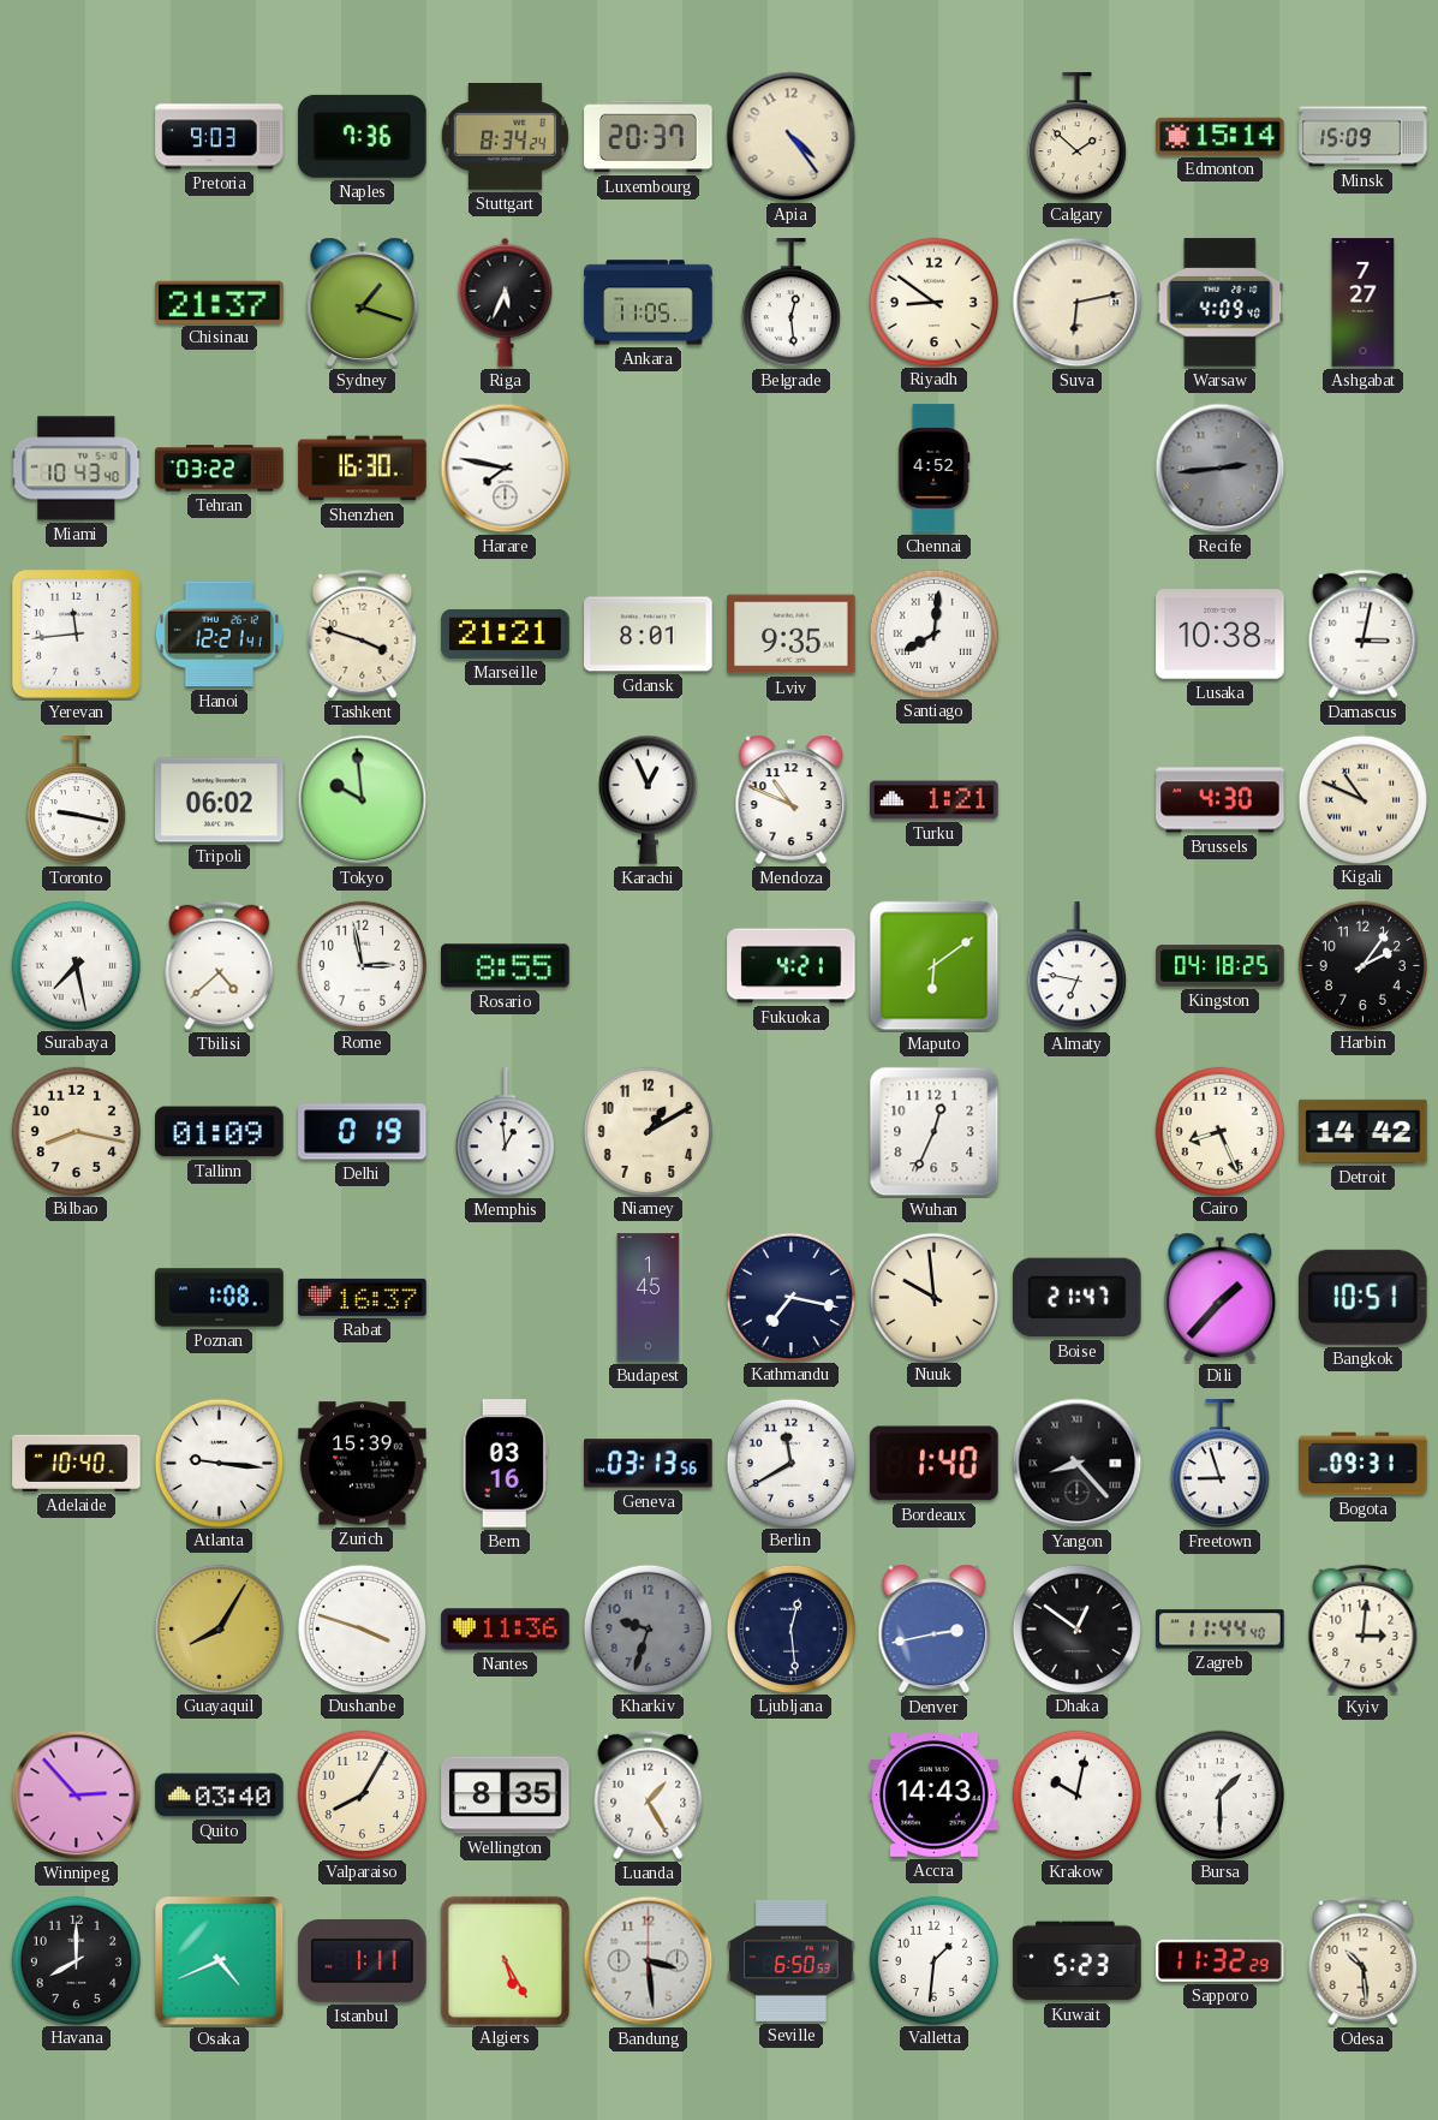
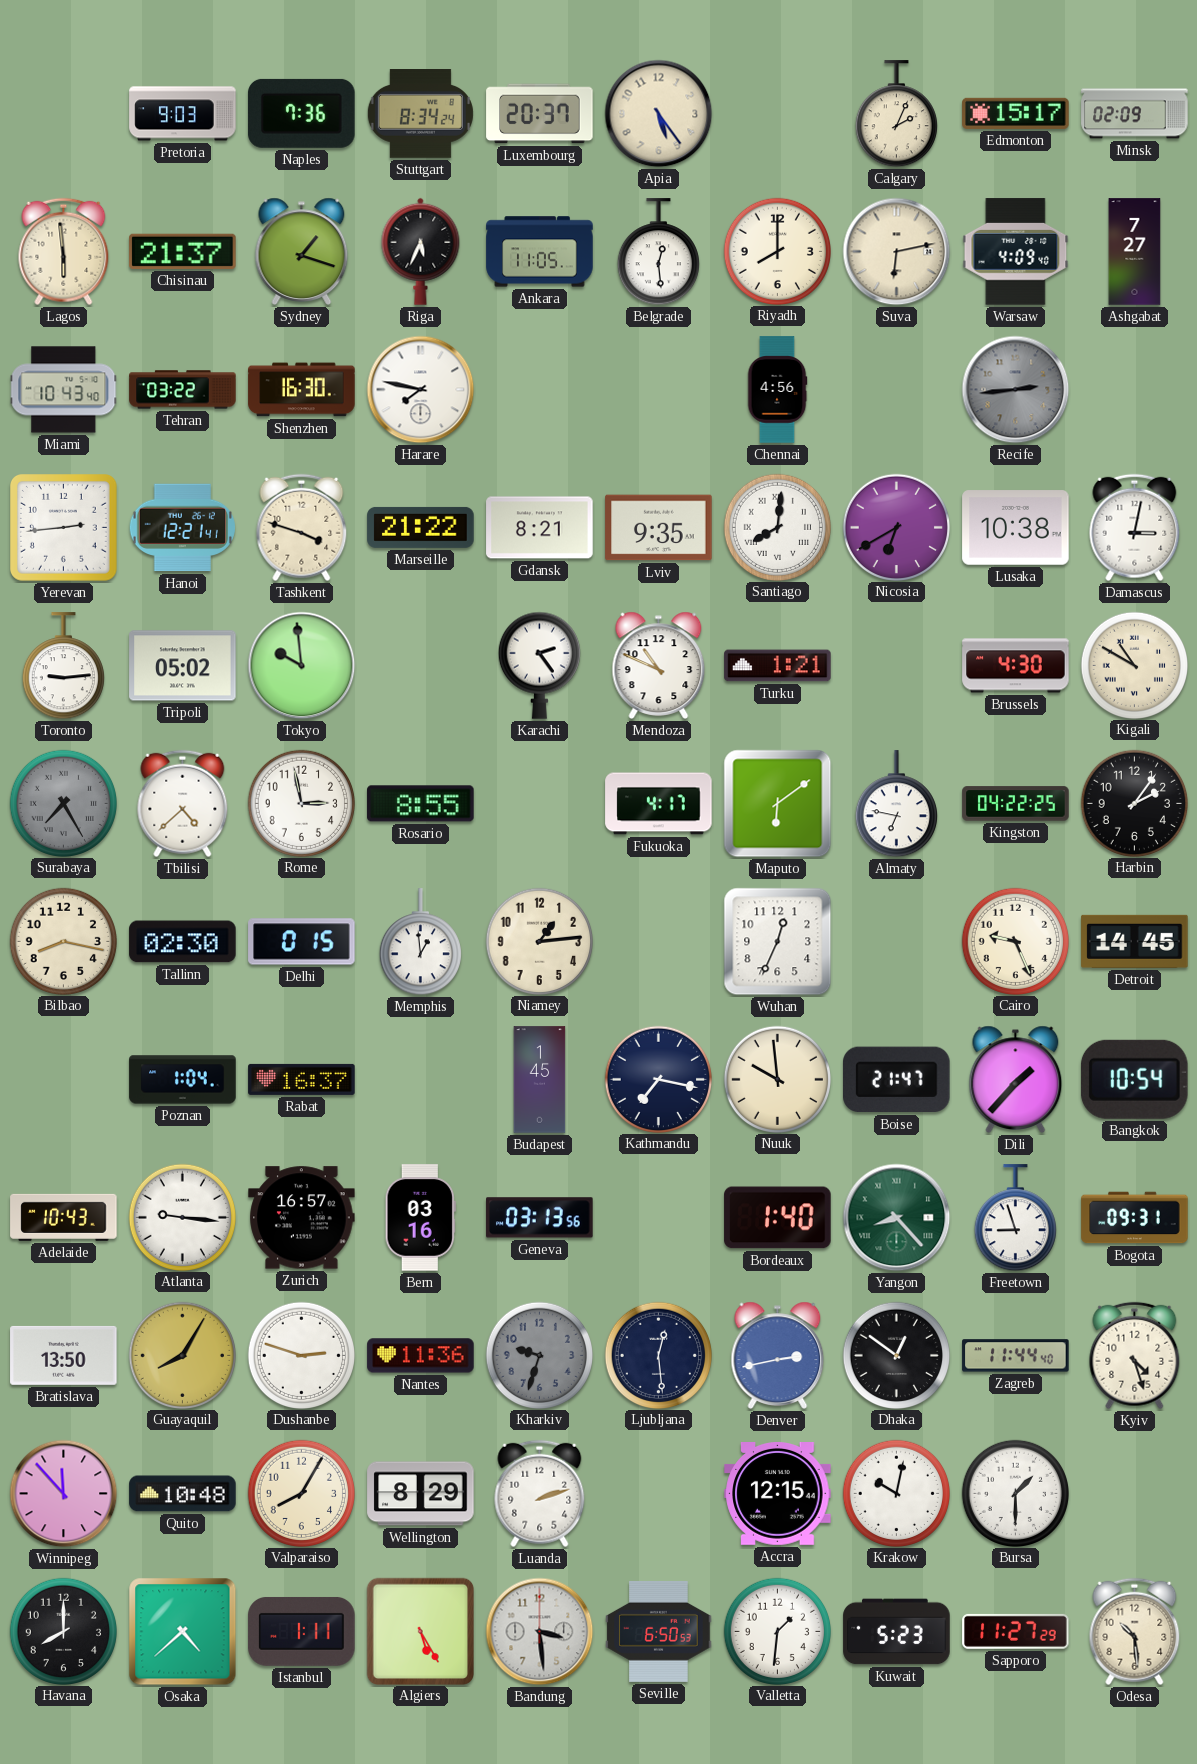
Apia: 4:24 -> 5:24
Calgary: 1:52 -> 2:04
Edmonton: 15:14 -> 15:17
Minsk: 15:09 -> 02:09
Lagos: none -> 5:59
Riyadh: 8:51 -> 8:00
Chennai: 4:52 -> 4:56
Yerevan: 11:44 -> 2:44
Marseille: 21:21 -> 21:22
Gdansk: 8:01 -> 8:21
Nicosia: none -> 6:40
Toronto: 9:17 -> 9:14
Tripoli: 06:02 -> 05:02
Karachi: 12:56 -> 2:24
Kigali: 10:49 -> 10:50
Surabaya: 7:28 -> 7:25
Surabaya dial: white -> grey
Fukuoka: 4:21 -> 4:17
Kingston: 04:18 -> 04:22
Tallinn: 01:09 -> 02:30
Delhi: 0:19 -> 0:15
Niamey: 1:10 -> 1:14
Cairo: 8:26 -> 9:26
Detroit: 14:42 -> 14:45
Poznan: 1:08 -> 1:04
Bangkok: 10:51 -> 10:54
Adelaide: 10:40 -> 10:43
Zurich: 15:39 -> 16:57
Berlin: 11:40 -> none
Yangon dial: black -> green
Bratislava: none -> 13:50
Dushanbe: 3:48 -> 2:48
Kyiv: 3:01 -> 4:27
Winnipeg: 2:53 -> 11:53
Quito: 03:40 -> 10:48
Wellington: 8:35 -> 8:29
Luanda: 1:25 -> 2:12
Accra: 14:43 -> 12:15
Osaka: 4:41 -> 4:38
Sapporo: 11:32 -> 11:27
